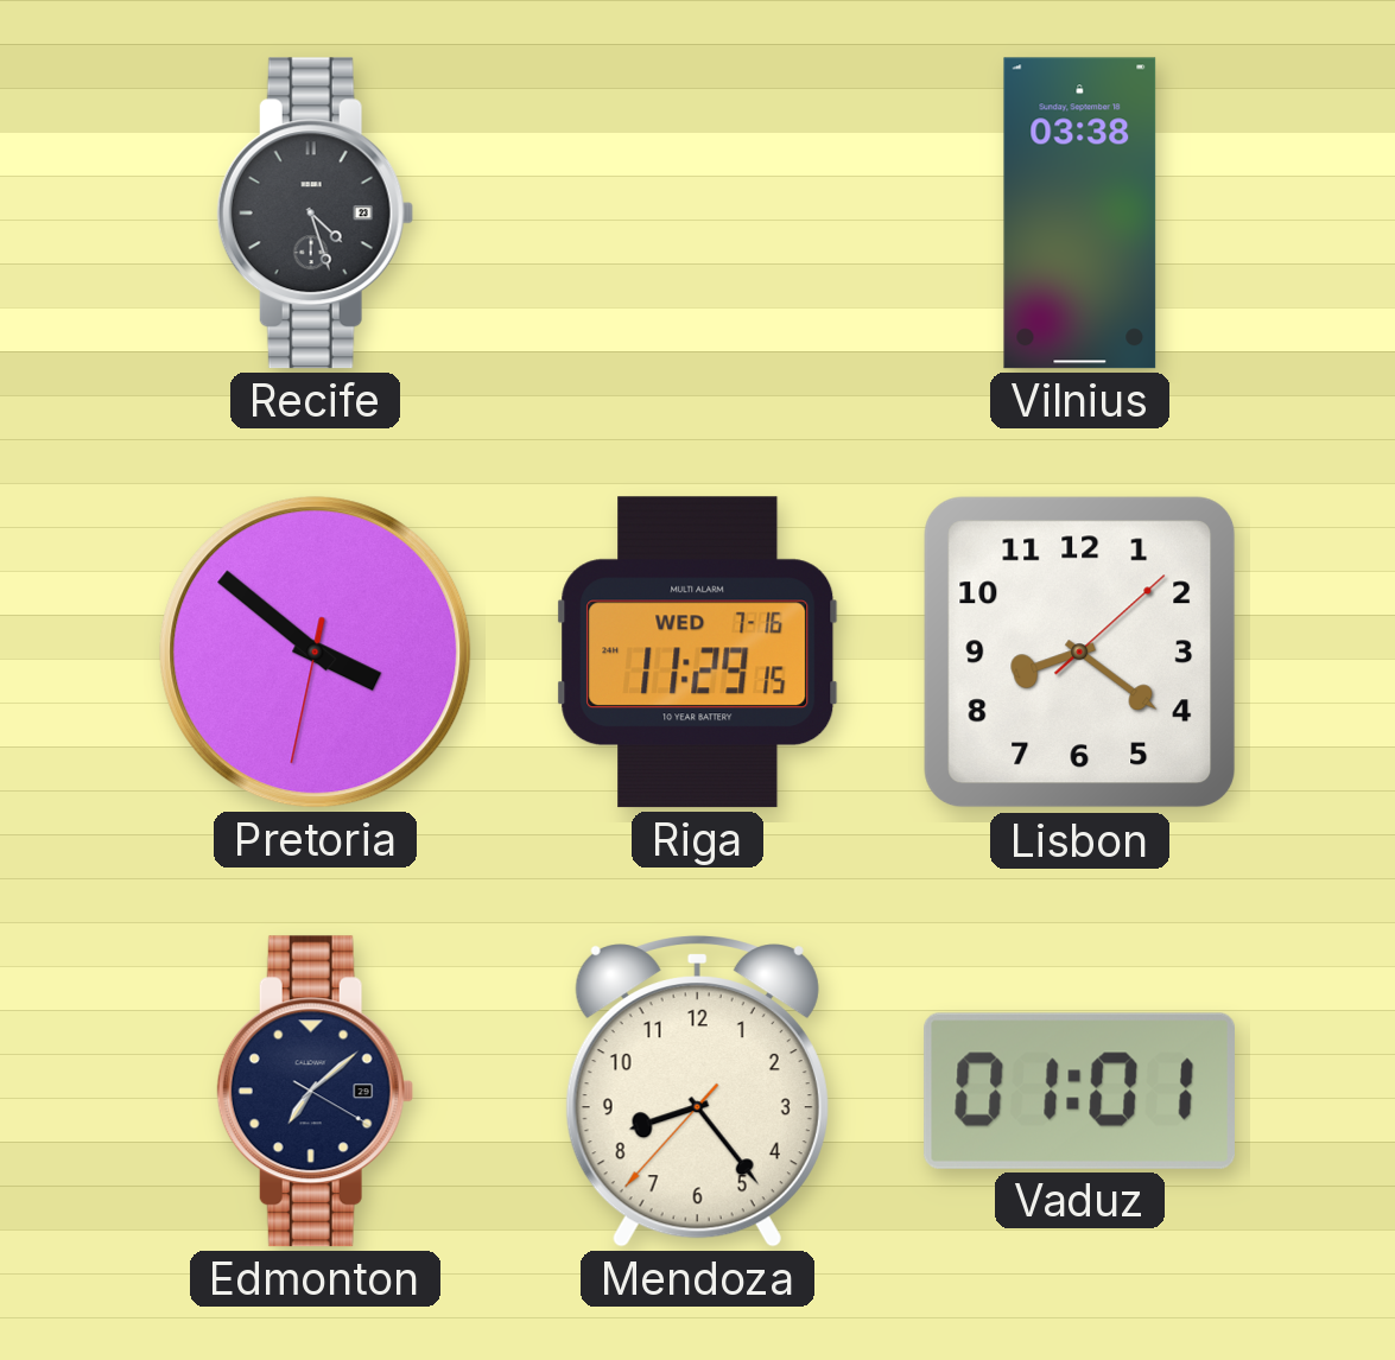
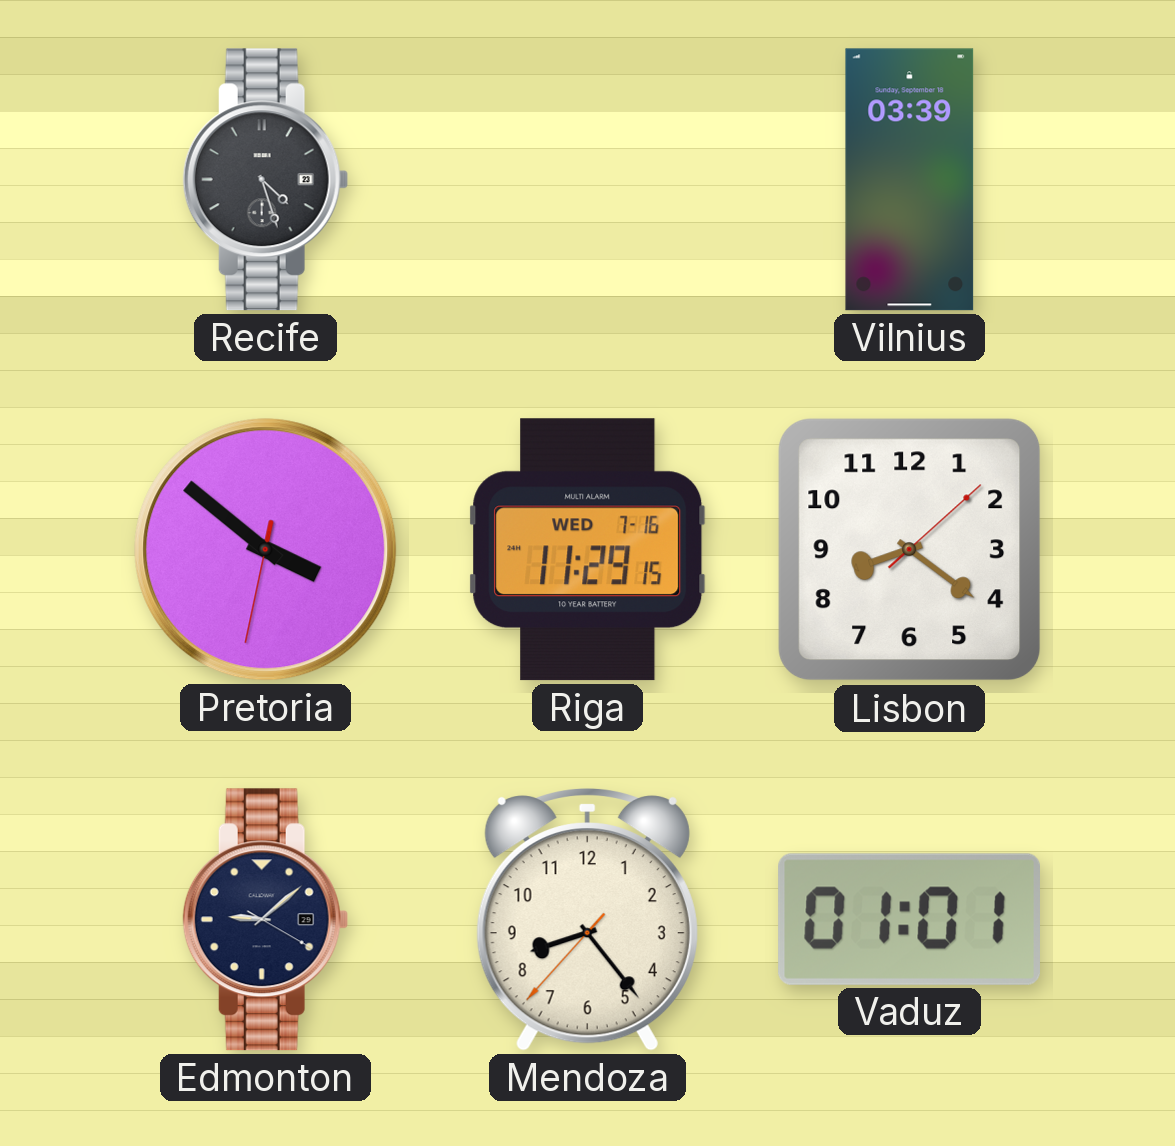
Vilnius: 03:38 -> 03:39
Edmonton: 7:08 -> 9:08
